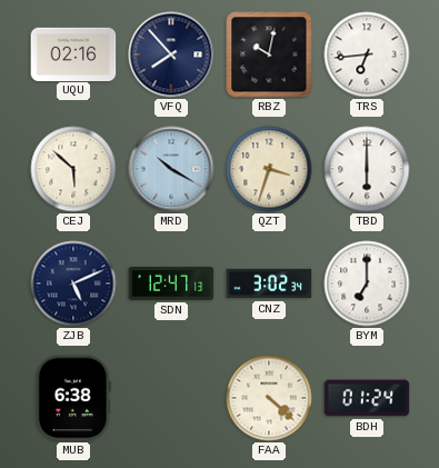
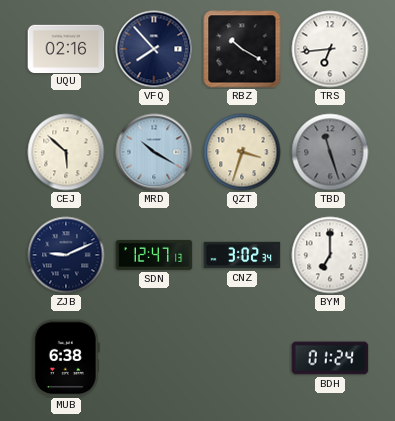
RBZ: 10:02 -> 10:20
TBD: 6:00 -> 11:27
TBD dial: white -> grey
ZJB: 5:11 -> 9:11
FAA: 4:22 -> none
